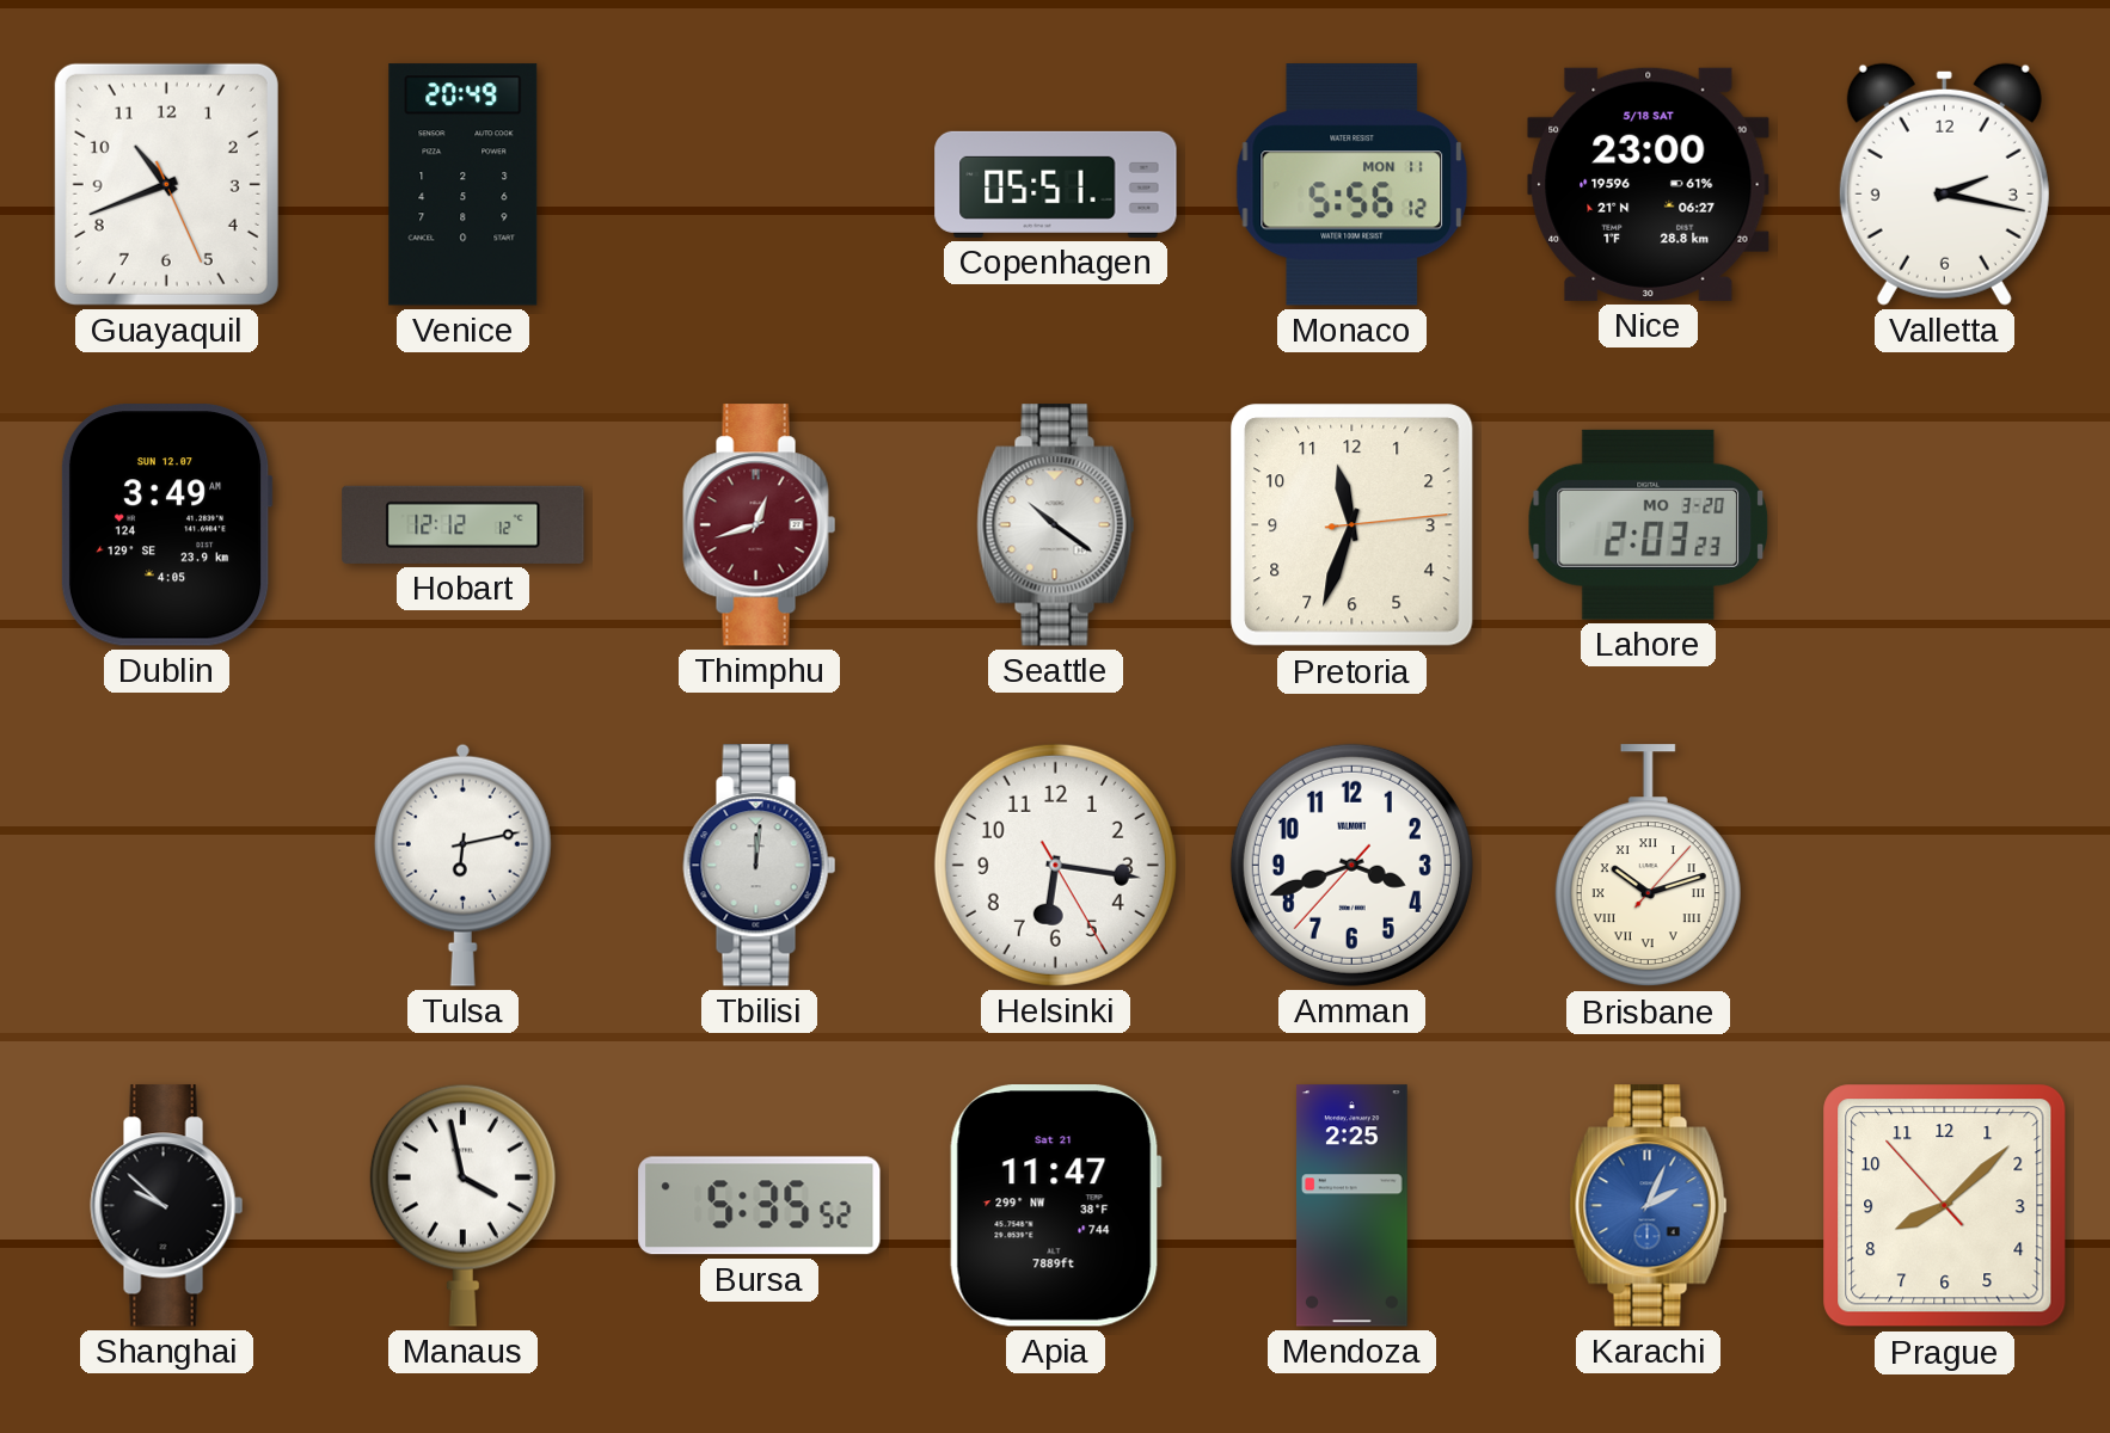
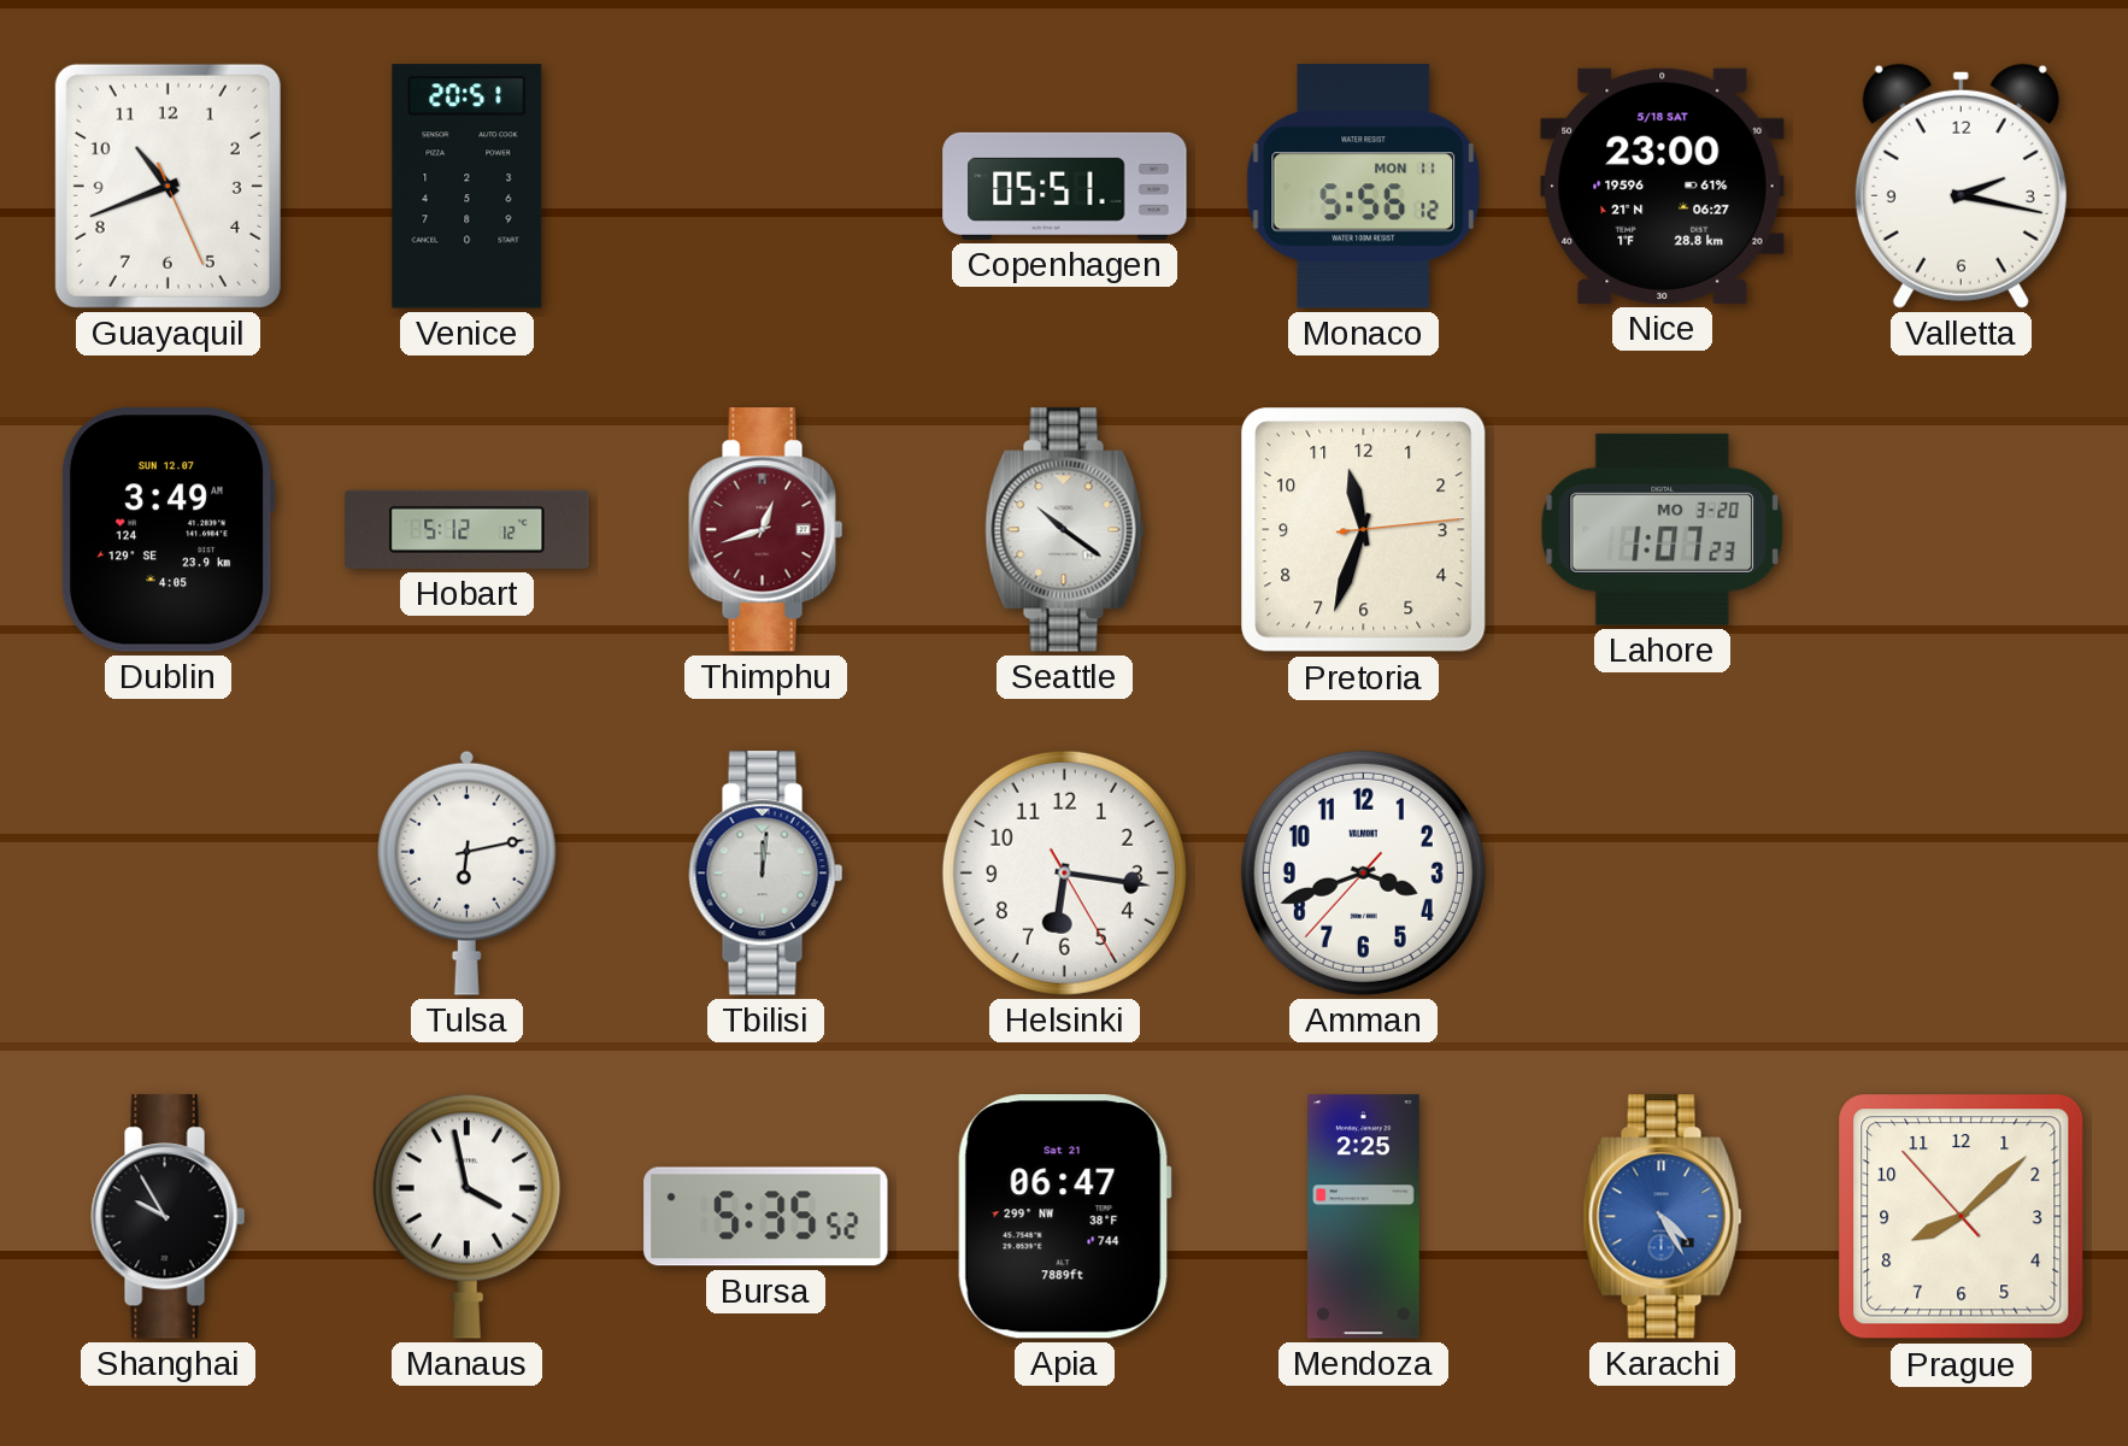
Venice: 20:49 -> 20:51
Hobart: 12:12 -> 5:12
Lahore: 2:03 -> 1:07
Brisbane: 10:12 -> none
Shanghai: 9:52 -> 9:55
Apia: 11:47 -> 06:47
Karachi: 2:04 -> 4:25
